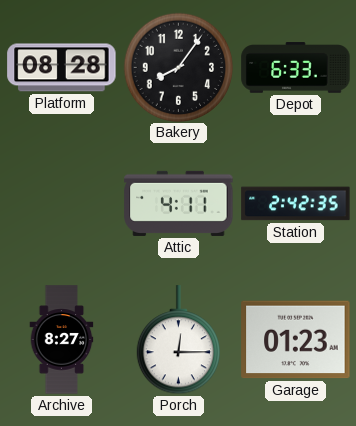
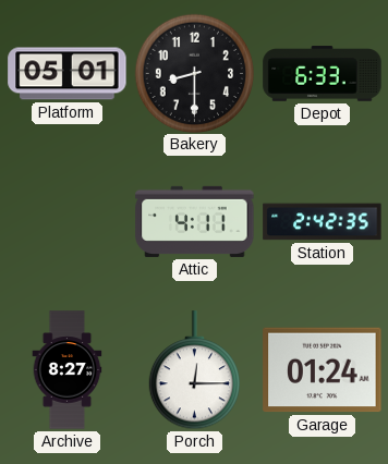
Platform: 08:28 -> 05:01
Bakery: 8:06 -> 8:30
Garage: 01:23 -> 01:24
